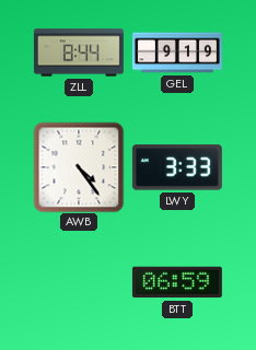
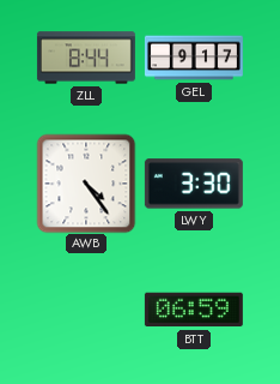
GEL: 9:19 -> 9:17
LWY: 3:33 -> 3:30
